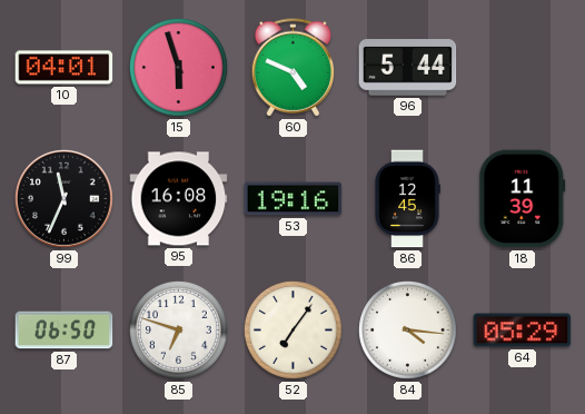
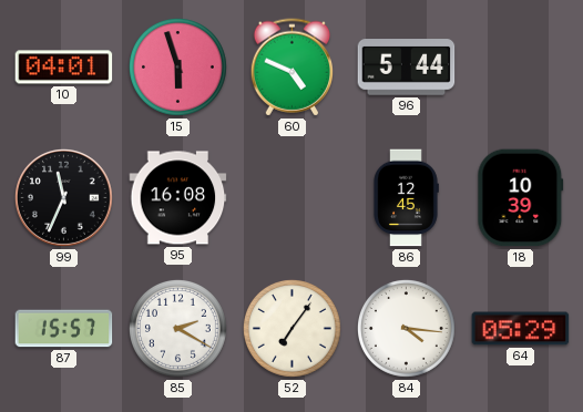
53: 19:16 -> none
18: 11:39 -> 10:39
87: 06:50 -> 15:57
85: 6:48 -> 2:20
